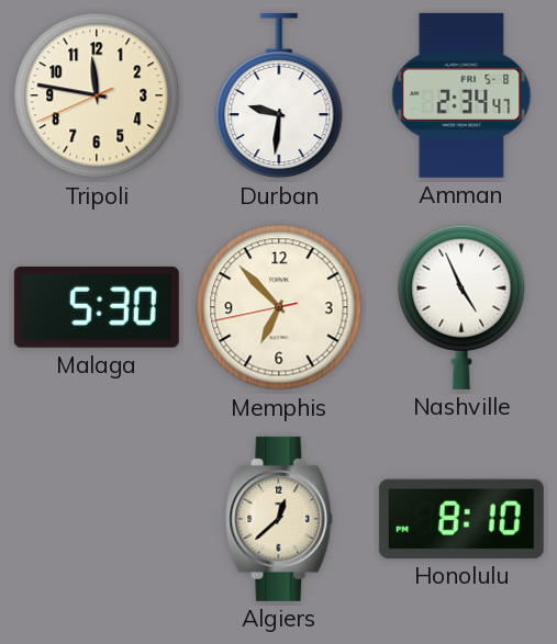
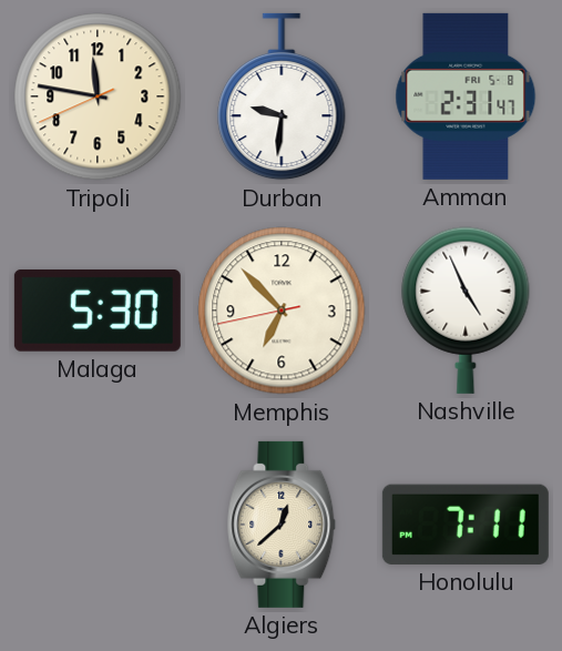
Amman: 2:34 -> 2:31
Honolulu: 8:10 -> 7:11
